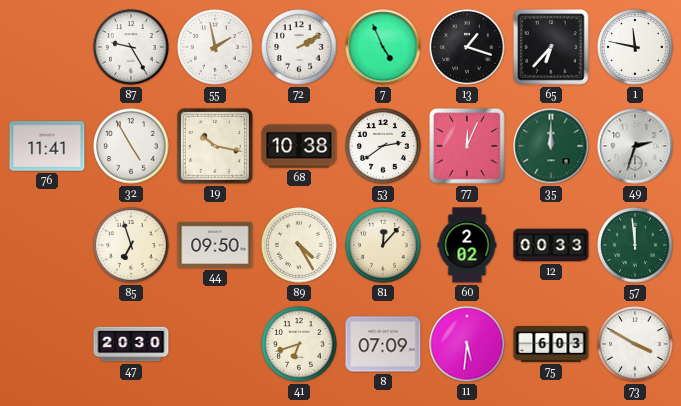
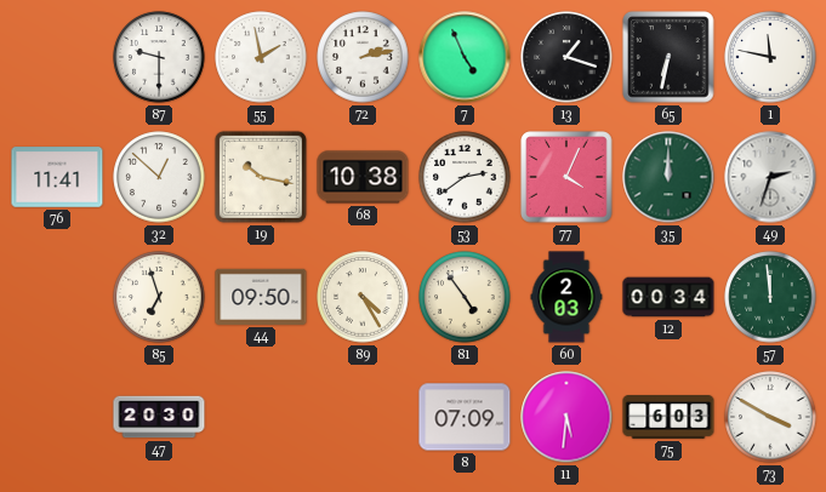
87: 9:25 -> 9:30
72: 2:10 -> 2:13
65: 6:37 -> 6:32
32: 4:55 -> 12:52
77: 12:04 -> 4:04
81: 12:07 -> 4:54
60: 2:02 -> 2:03
12: 00:33 -> 00:34
41: 6:42 -> none
